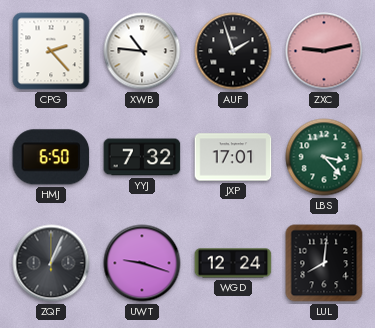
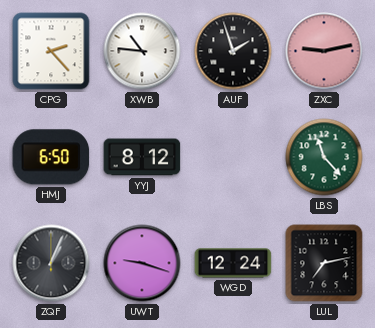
YYJ: 7:32 -> 8:12
JXP: 17:01 -> none
LBS: 3:23 -> 11:23
LUL: 8:01 -> 7:13
